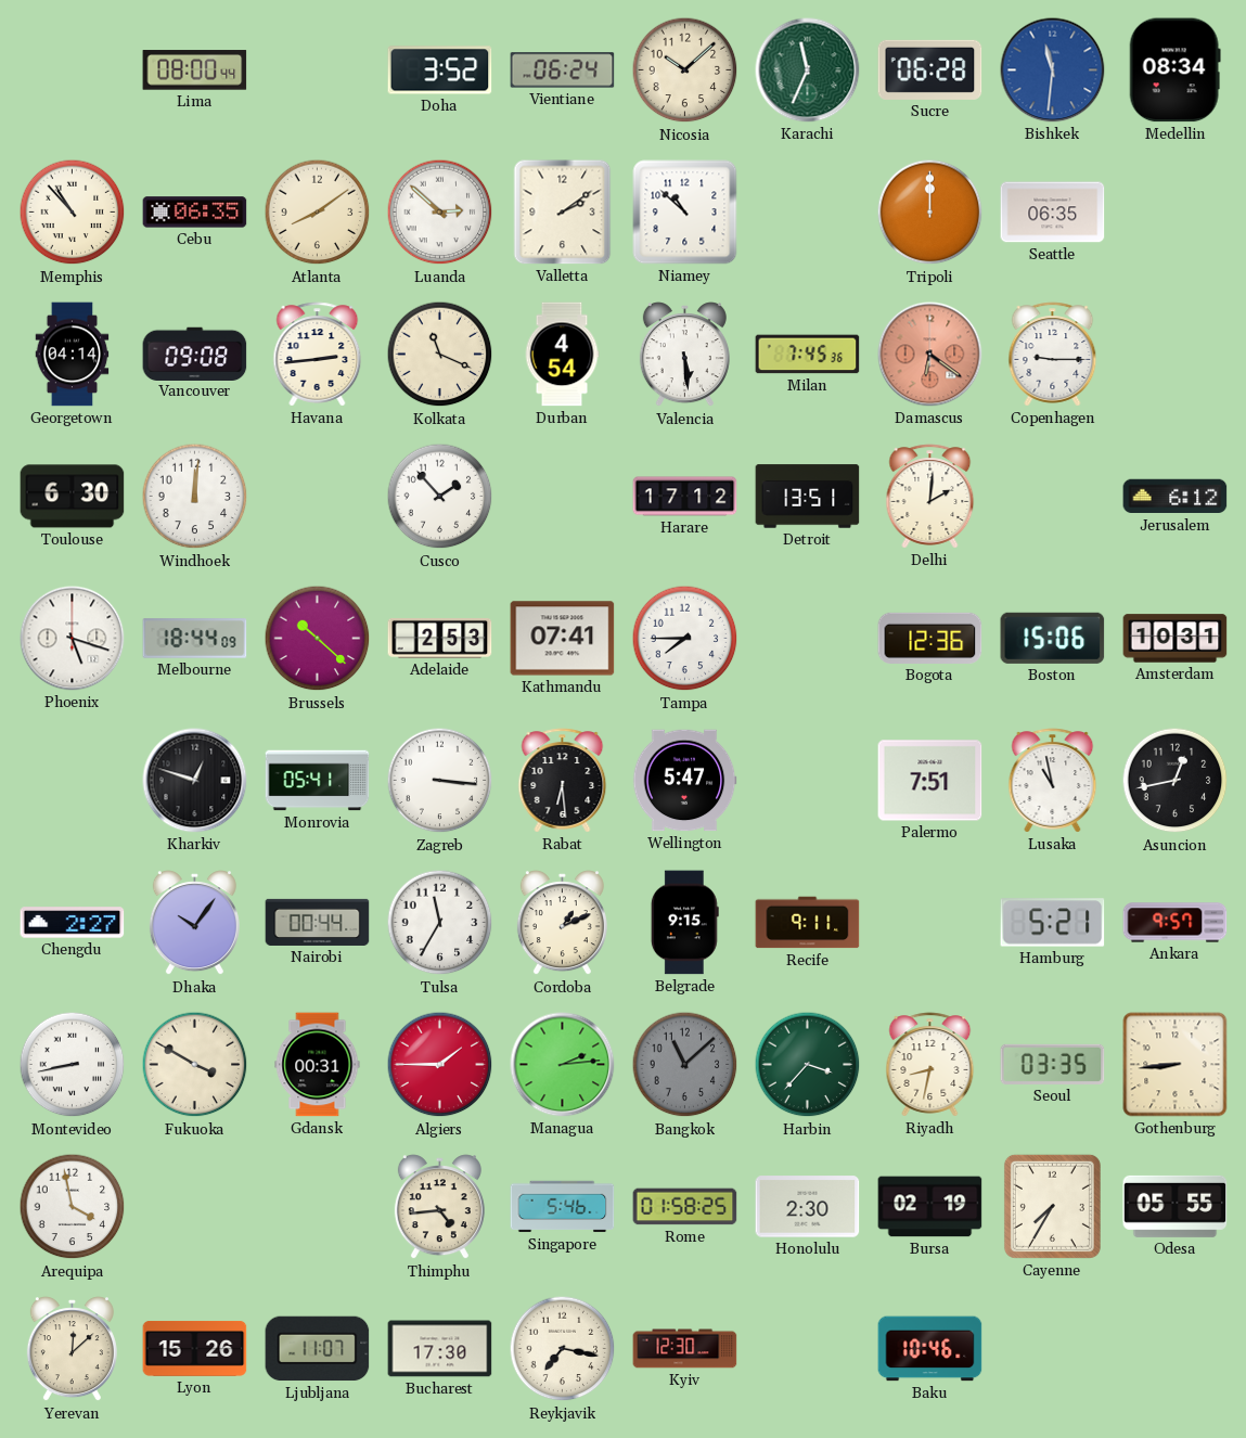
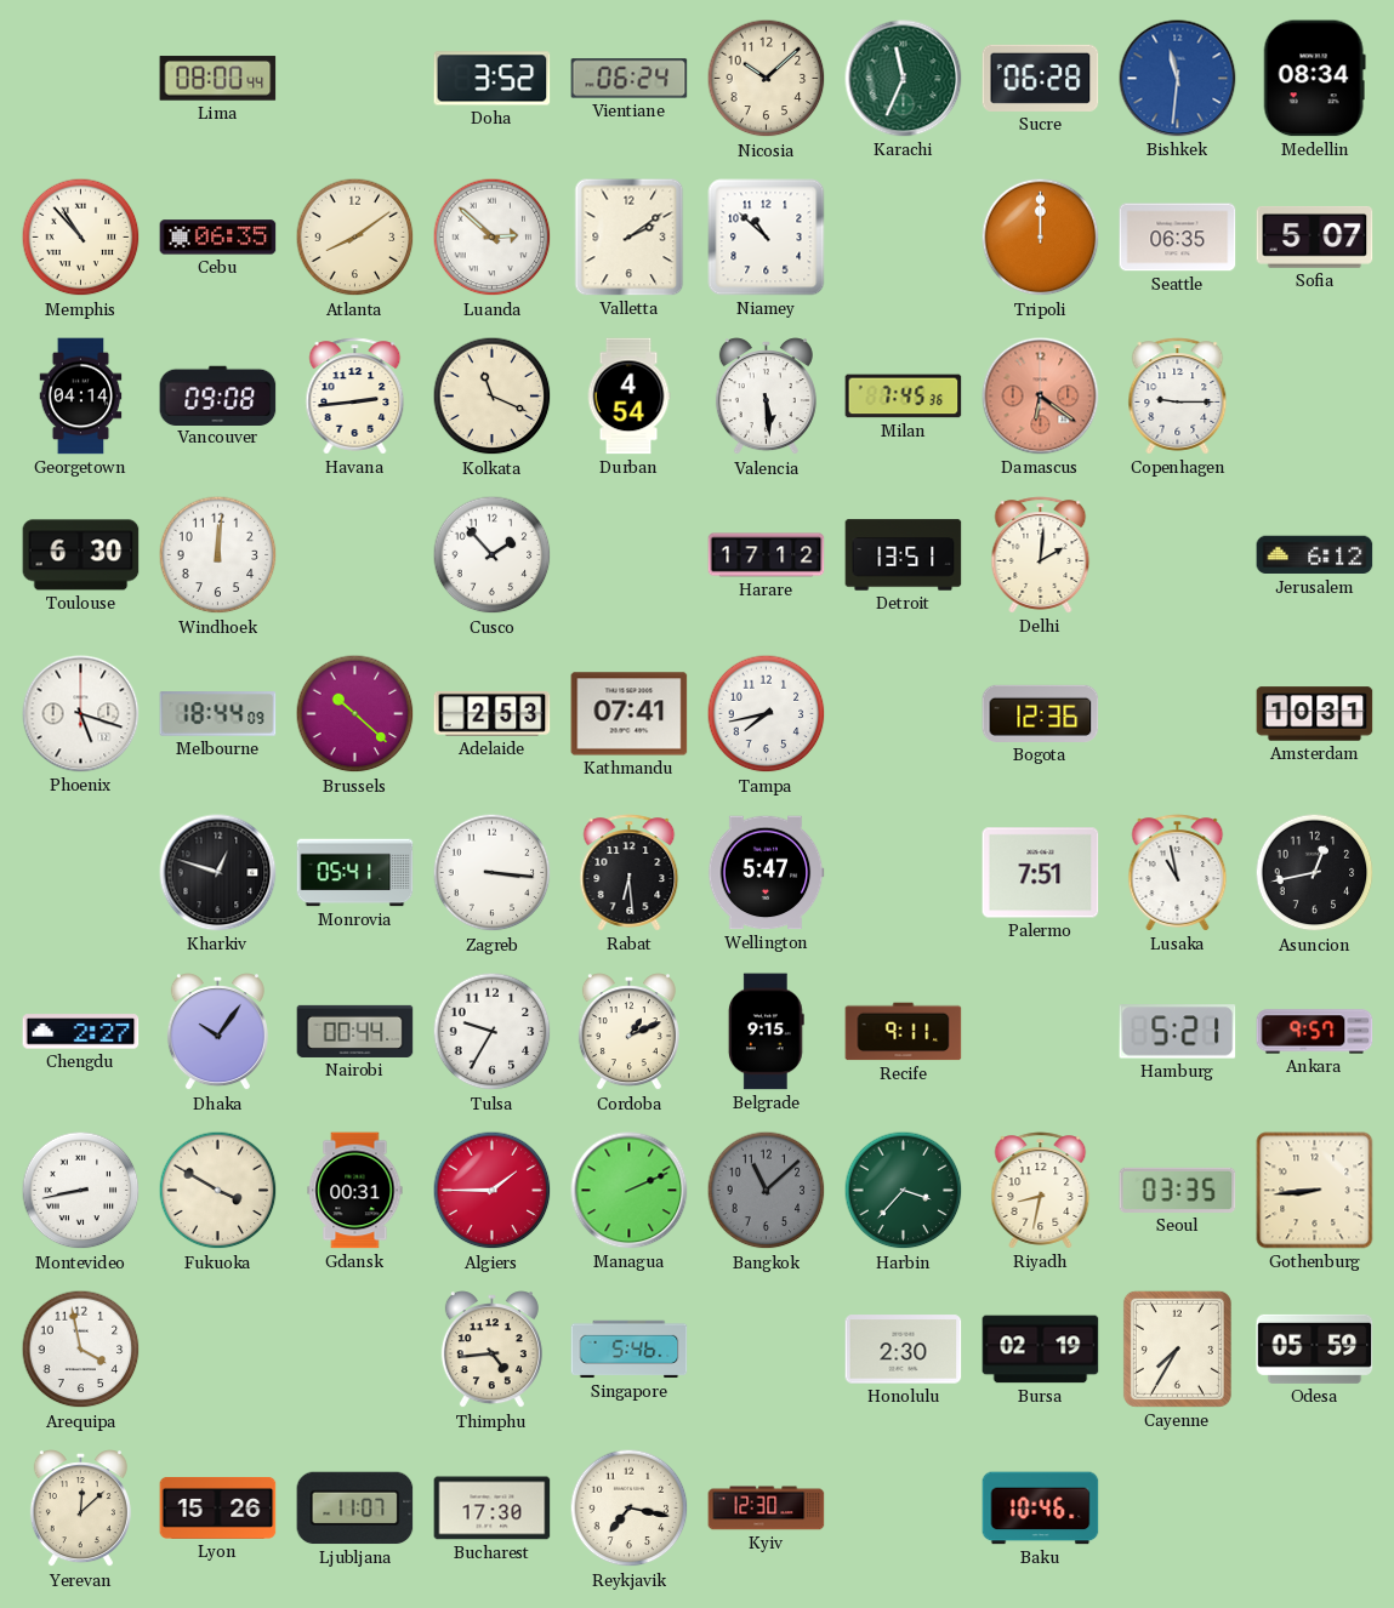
Sofia: none -> 5:07
Tampa: 7:45 -> 7:43
Boston: 15:06 -> none
Tulsa: 11:35 -> 9:35
Managua: 2:14 -> 2:11
Rome: 01:58 -> none
Odesa: 05:55 -> 05:59
